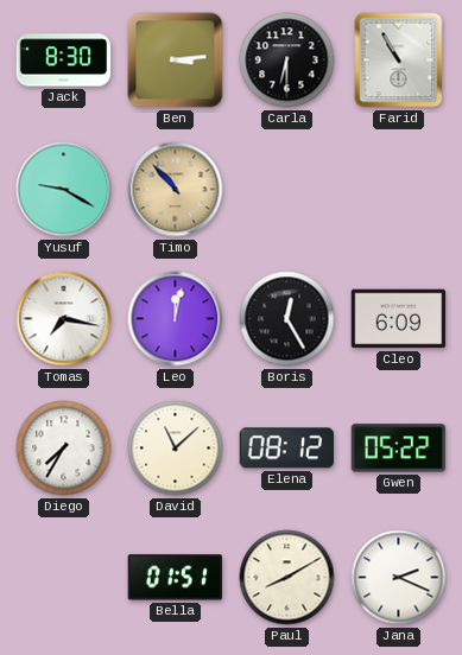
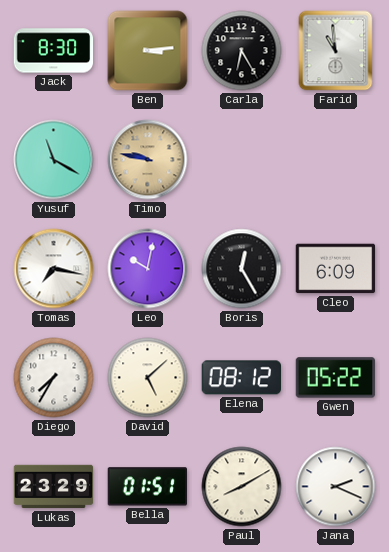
Carla: 6:30 -> 6:25
Farid: 10:55 -> 10:59
Yusuf: 9:20 -> 11:20
Timo: 10:53 -> 9:47
Leo: 12:02 -> 10:02
David: 11:08 -> 5:08
Lukas: none -> 23:29
